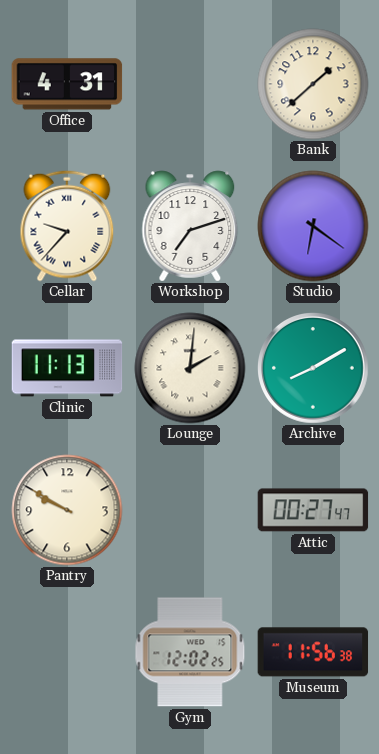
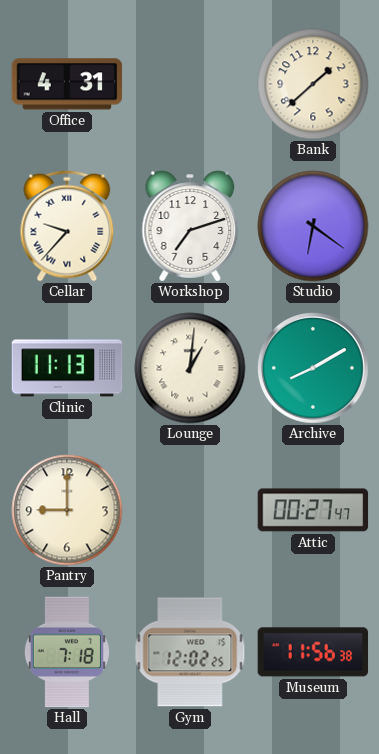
Lounge: 2:01 -> 1:01
Pantry: 9:50 -> 9:00
Hall: none -> 7:18
